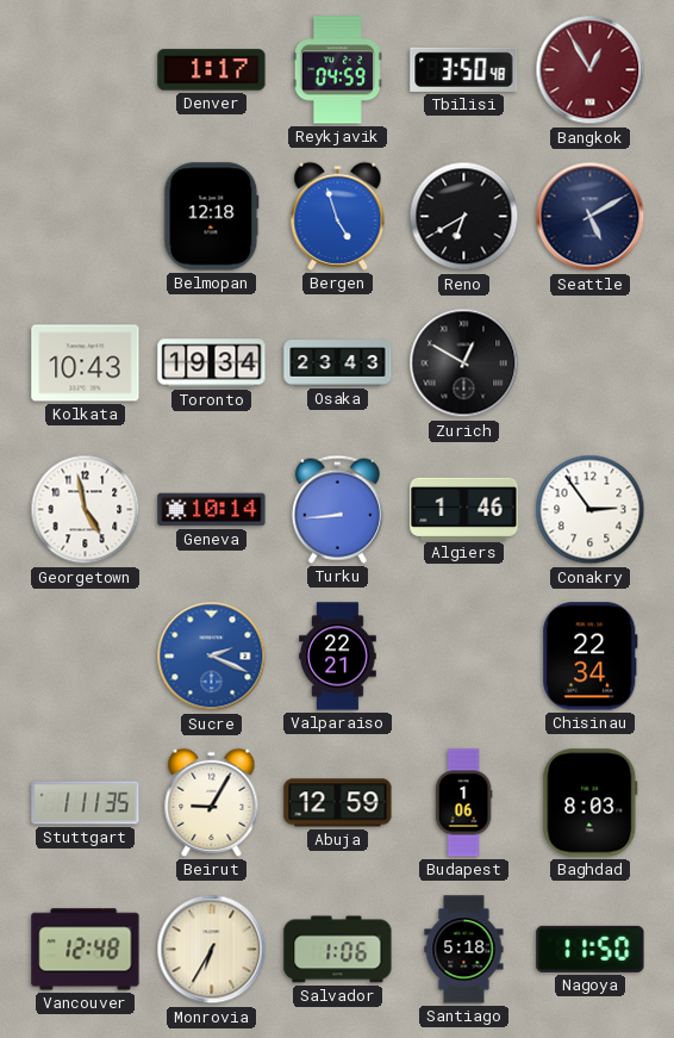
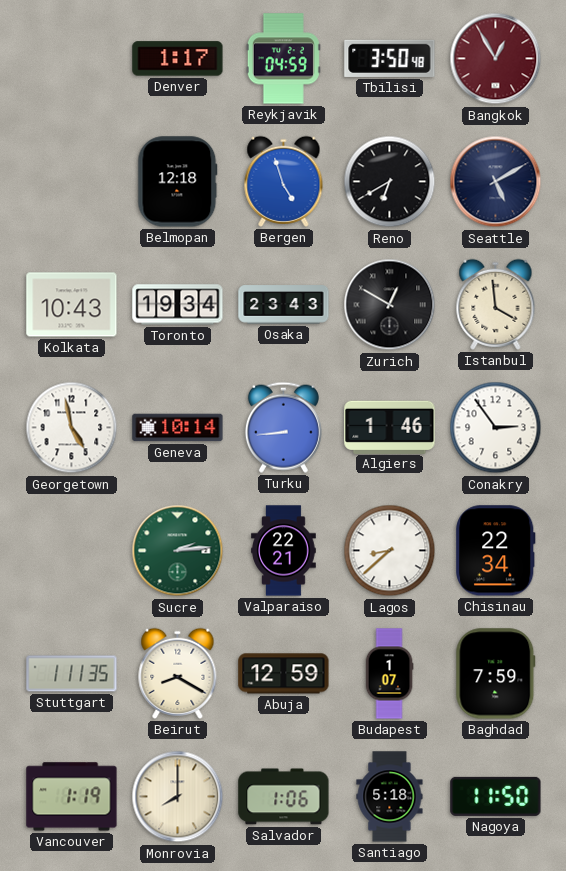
Istanbul: none -> 3:59
Sucre: 2:19 -> 2:14
Sucre dial: blue -> green
Lagos: none -> 8:38
Beirut: 9:05 -> 8:20
Budapest: 1:06 -> 1:07
Baghdad: 8:03 -> 7:59
Vancouver: 12:48 -> 1:19
Monrovia: 6:35 -> 8:00
